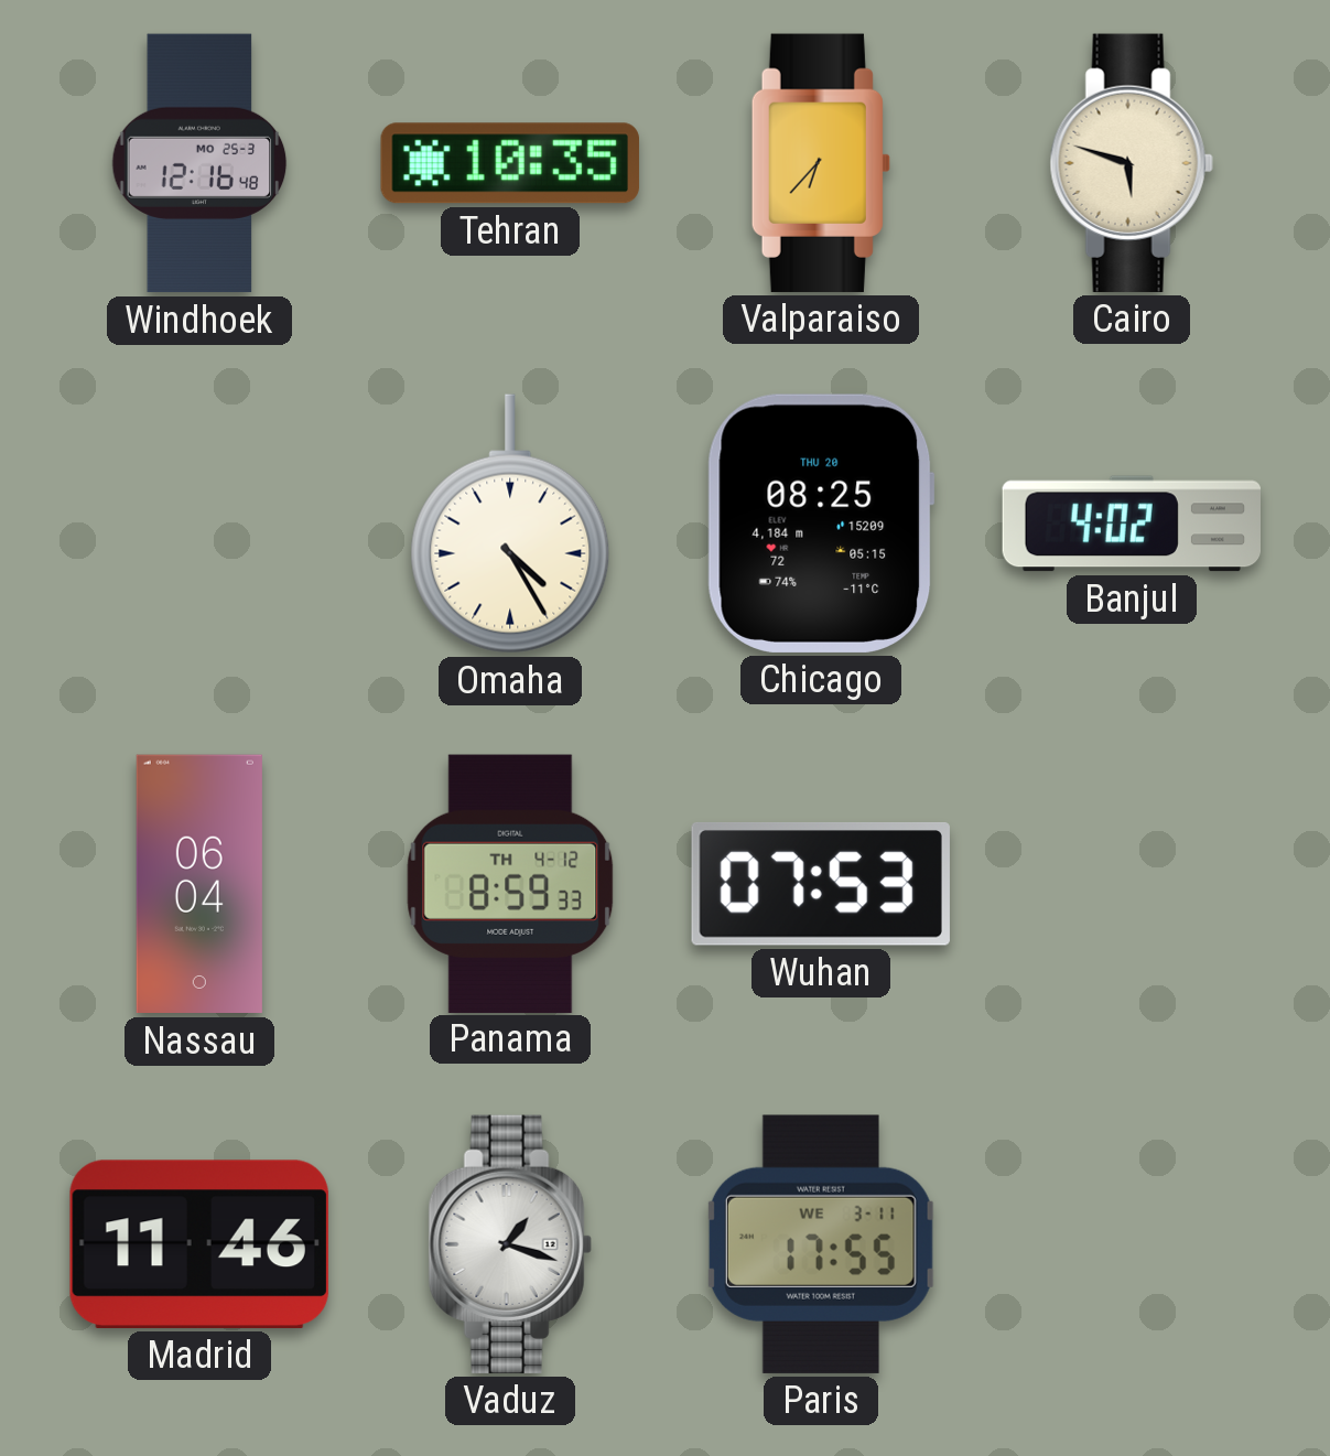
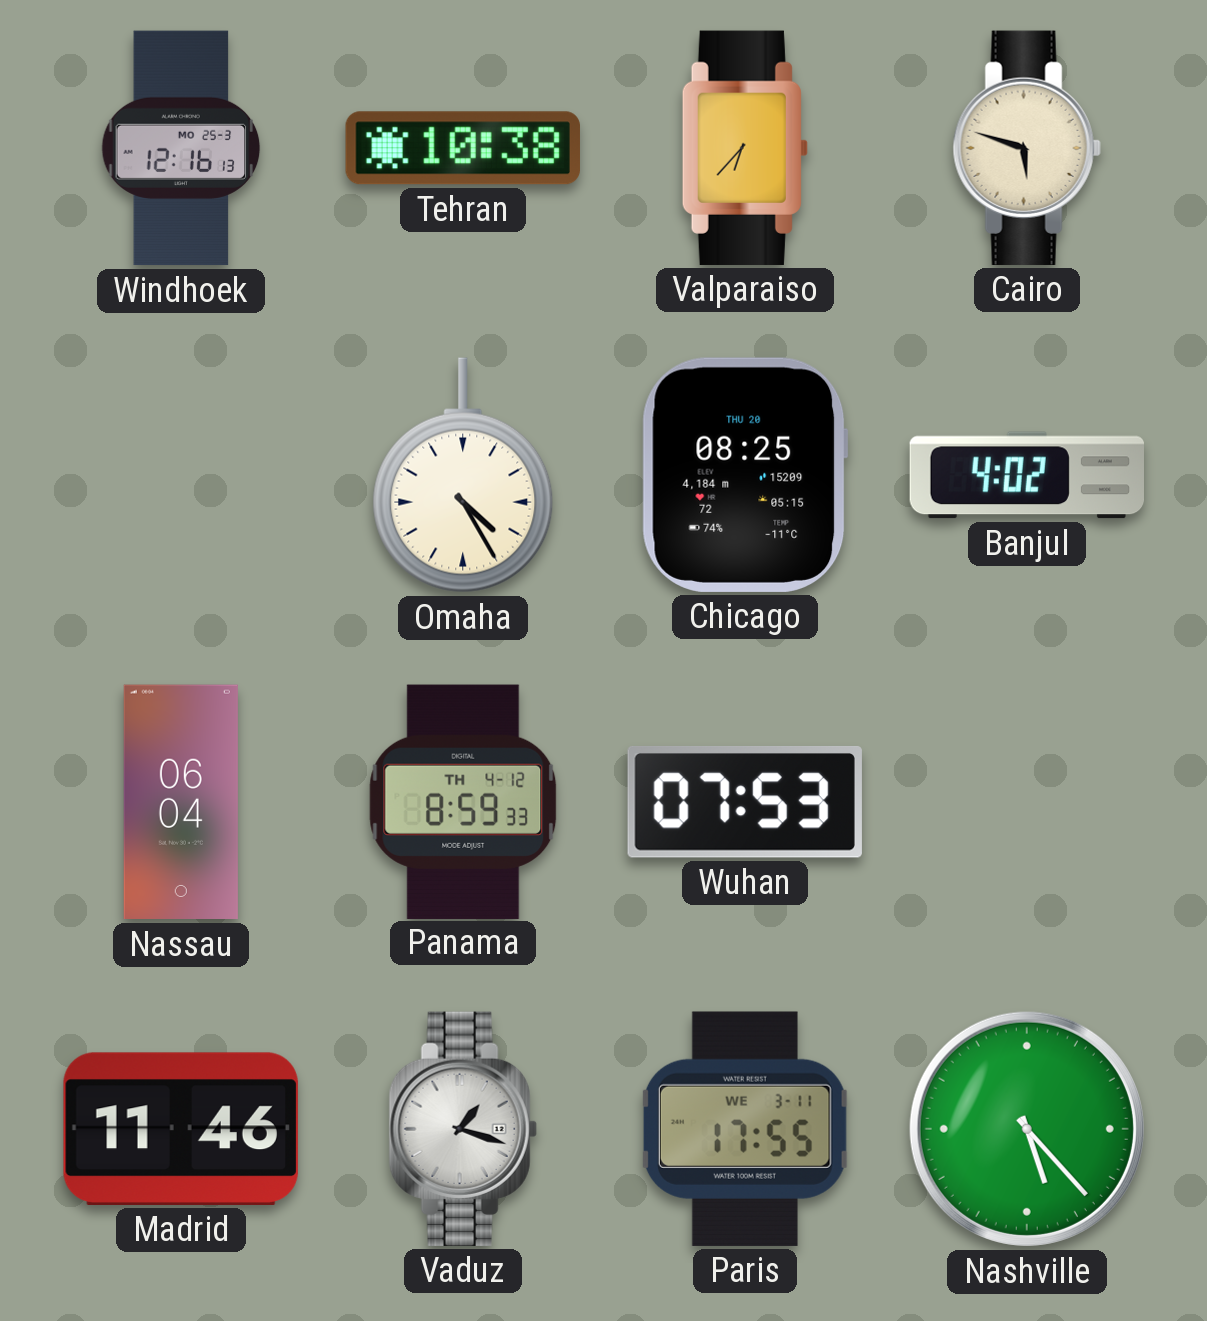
Windhoek: 12:16:48 -> 12:16:13
Tehran: 10:35 -> 10:38
Nashville: none -> 5:23
